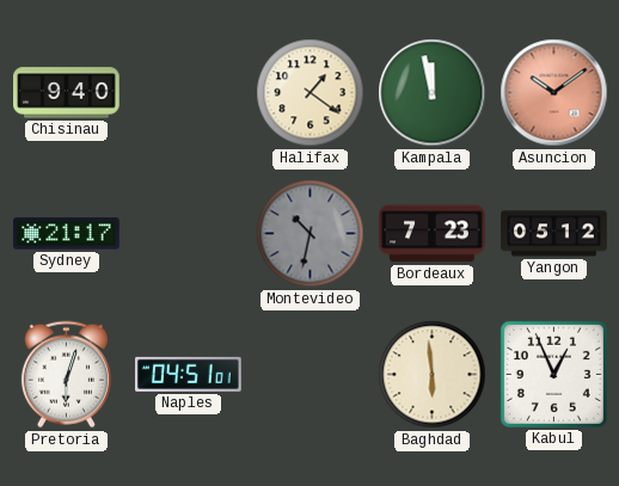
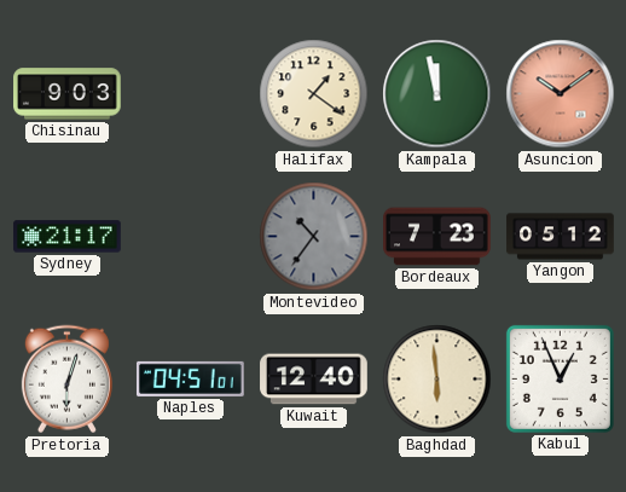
Chisinau: 9:40 -> 9:03
Montevideo: 10:32 -> 10:36
Kuwait: none -> 12:40
